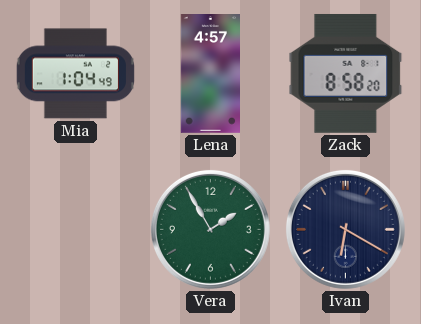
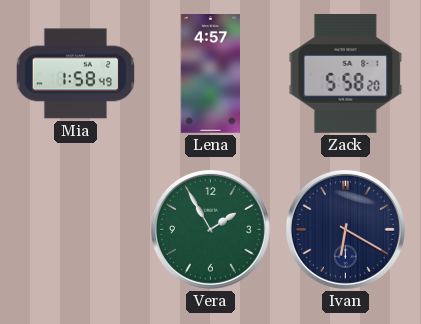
Mia: 1:04 -> 1:58
Zack: 8:58 -> 5:58
